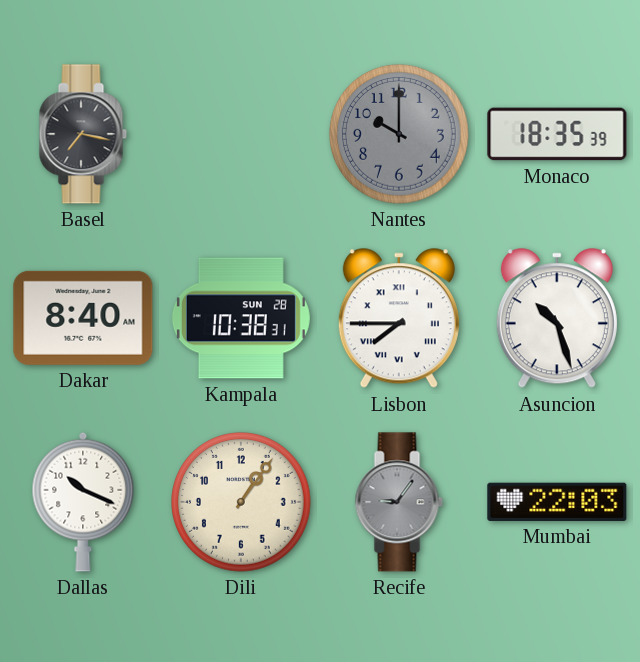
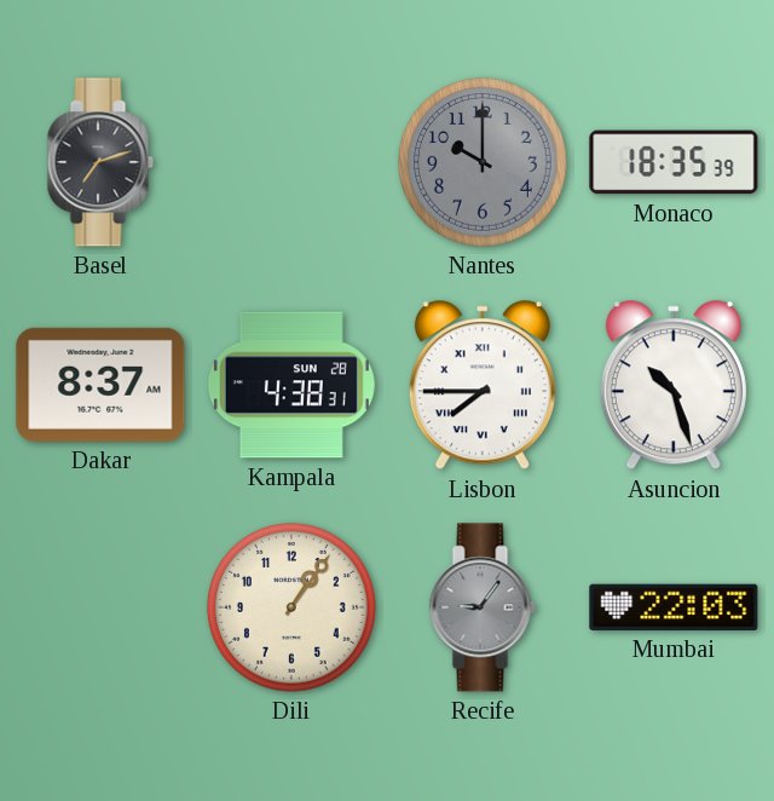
Basel: 7:17 -> 7:12
Dakar: 8:40 -> 8:37
Kampala: 10:38 -> 4:38
Dallas: 10:19 -> none
